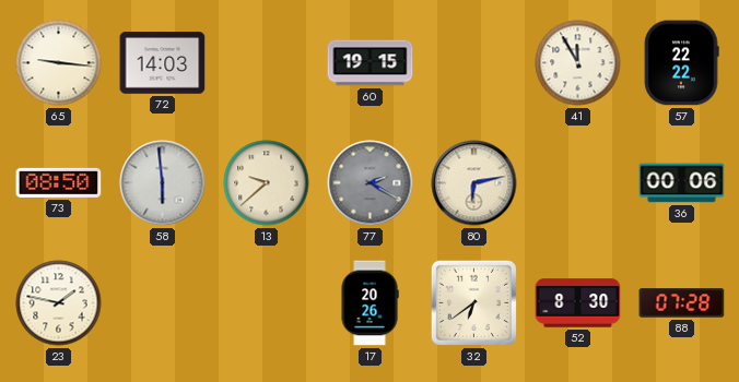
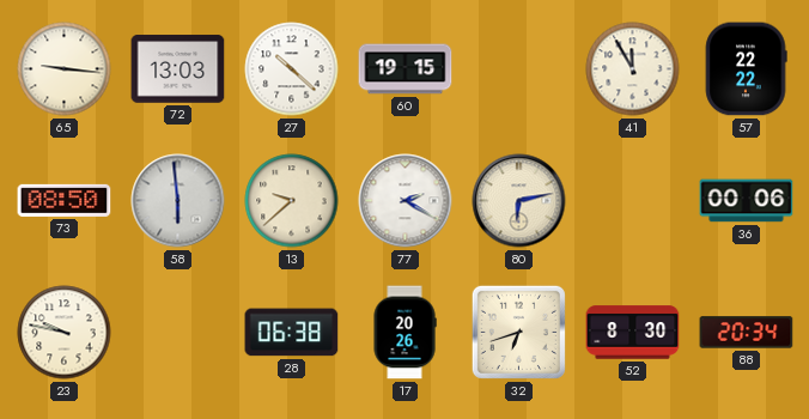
72: 14:03 -> 13:03
27: none -> 10:22
77 dial: grey -> white
23: 1:47 -> 9:47
28: none -> 06:38
32: 6:39 -> 6:42
88: 07:28 -> 20:34
